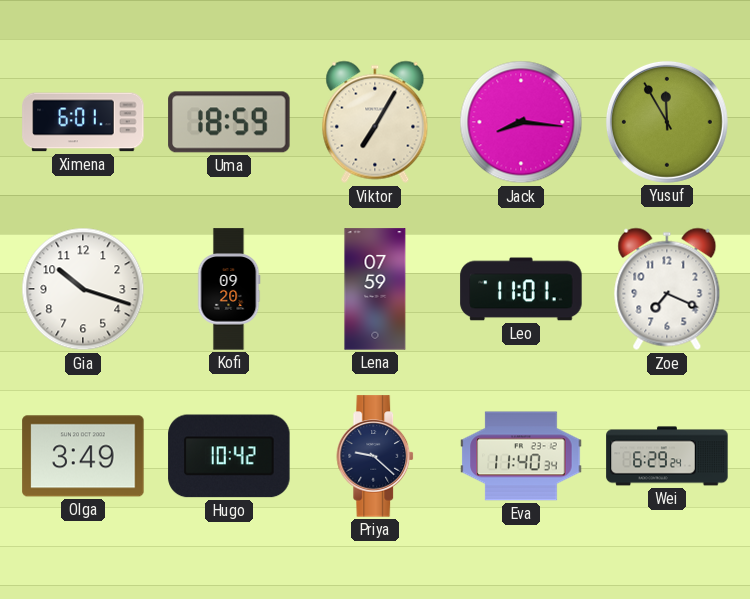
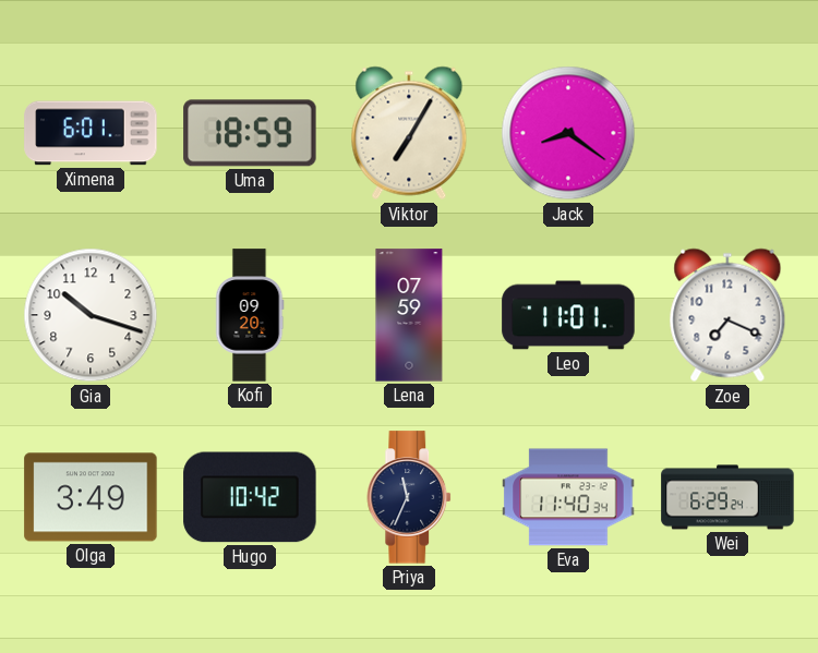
Jack: 8:16 -> 8:21
Yusuf: 11:55 -> none
Priya: 9:22 -> 11:34
